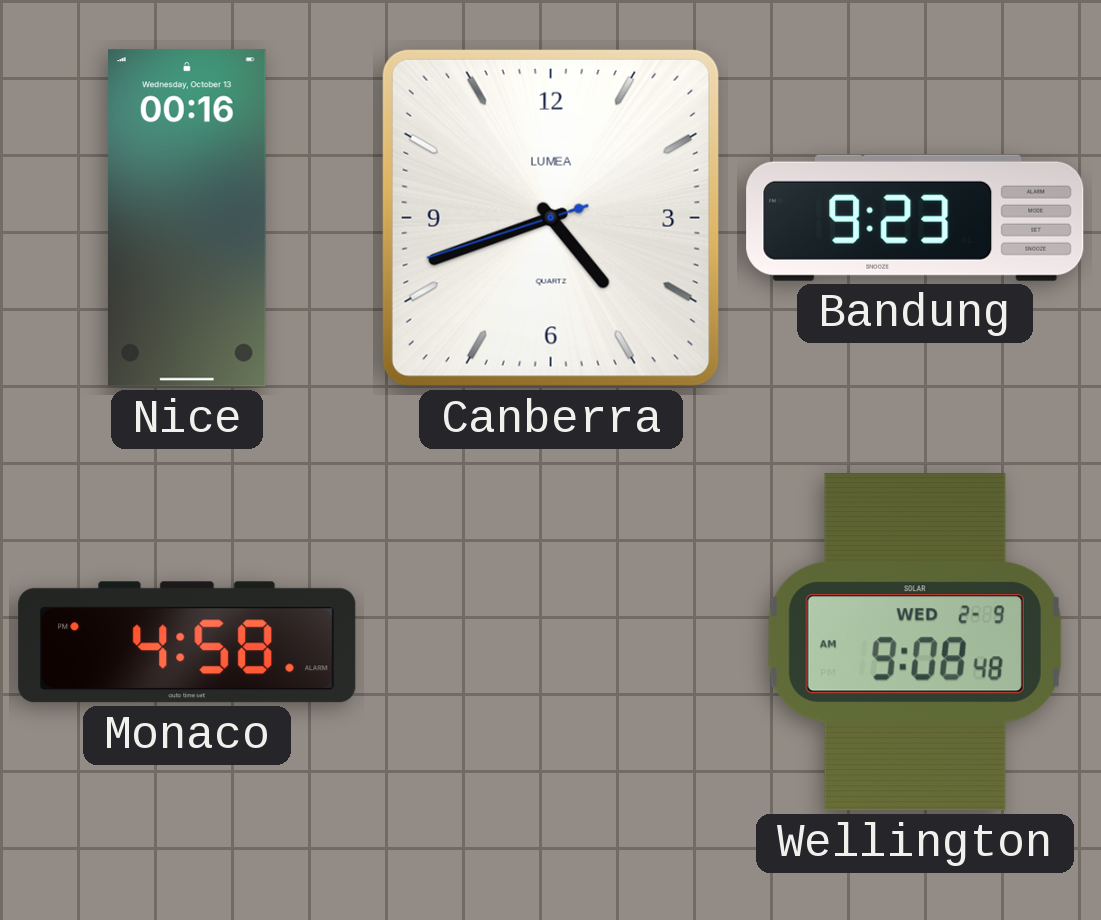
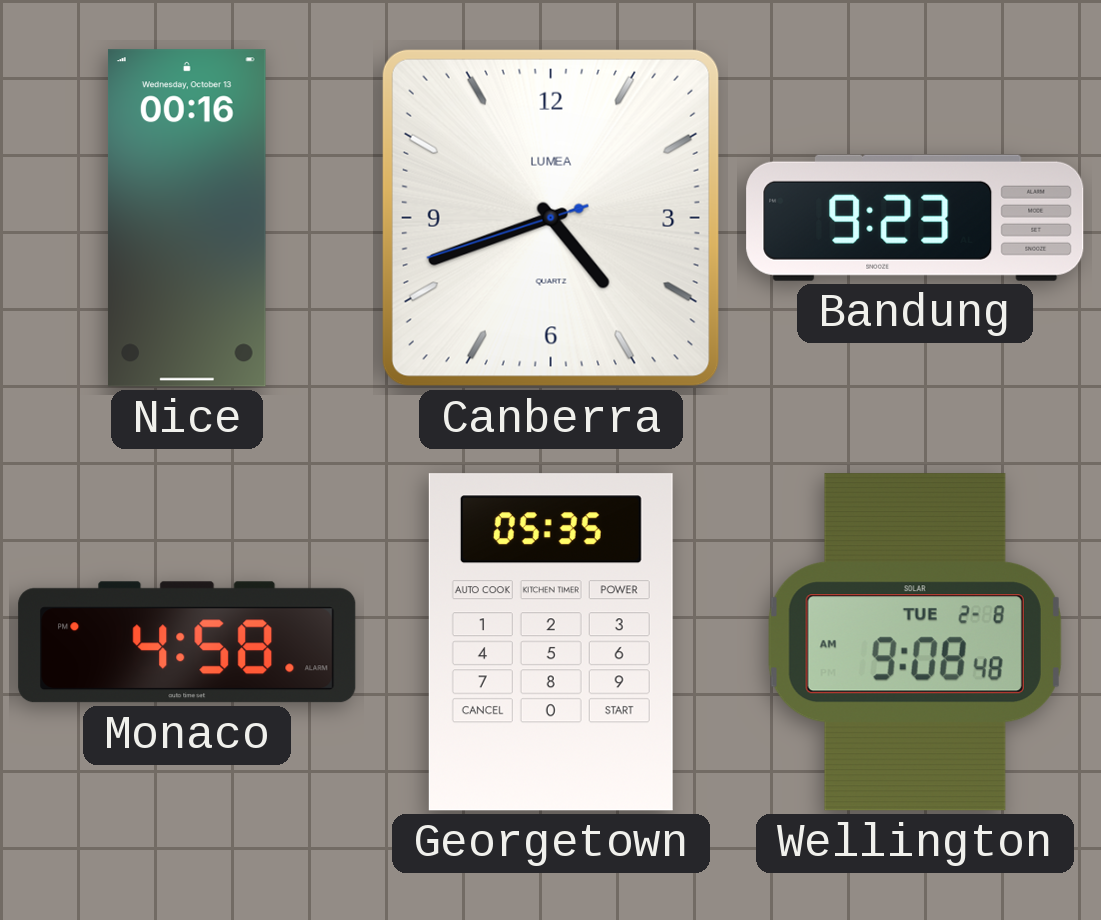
Georgetown: none -> 05:35
Wellington date: WED 2-9 -> TUE 2-8
